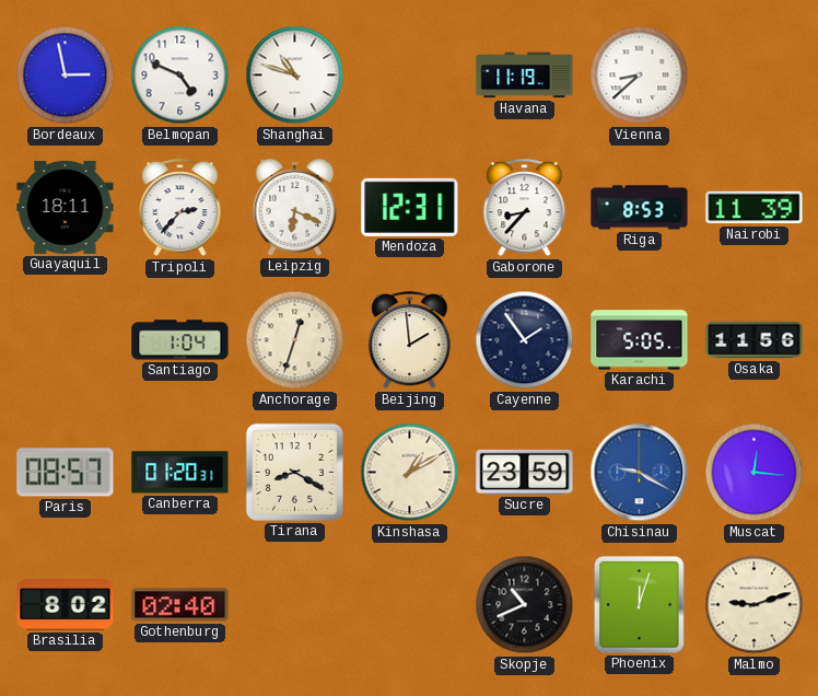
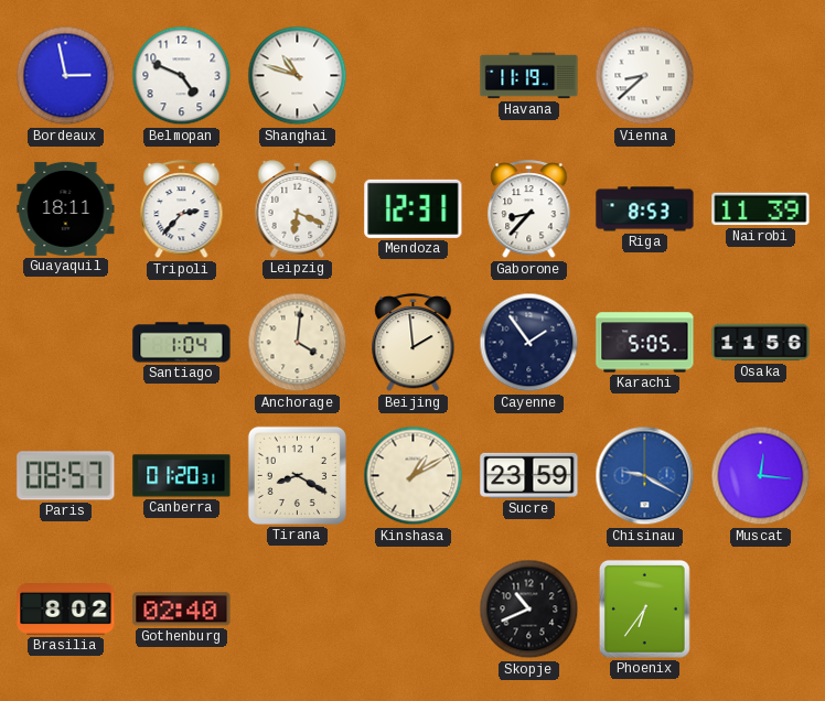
Anchorage: 12:33 -> 4:01
Phoenix: 12:03 -> 6:36
Malmo: 9:12 -> none
